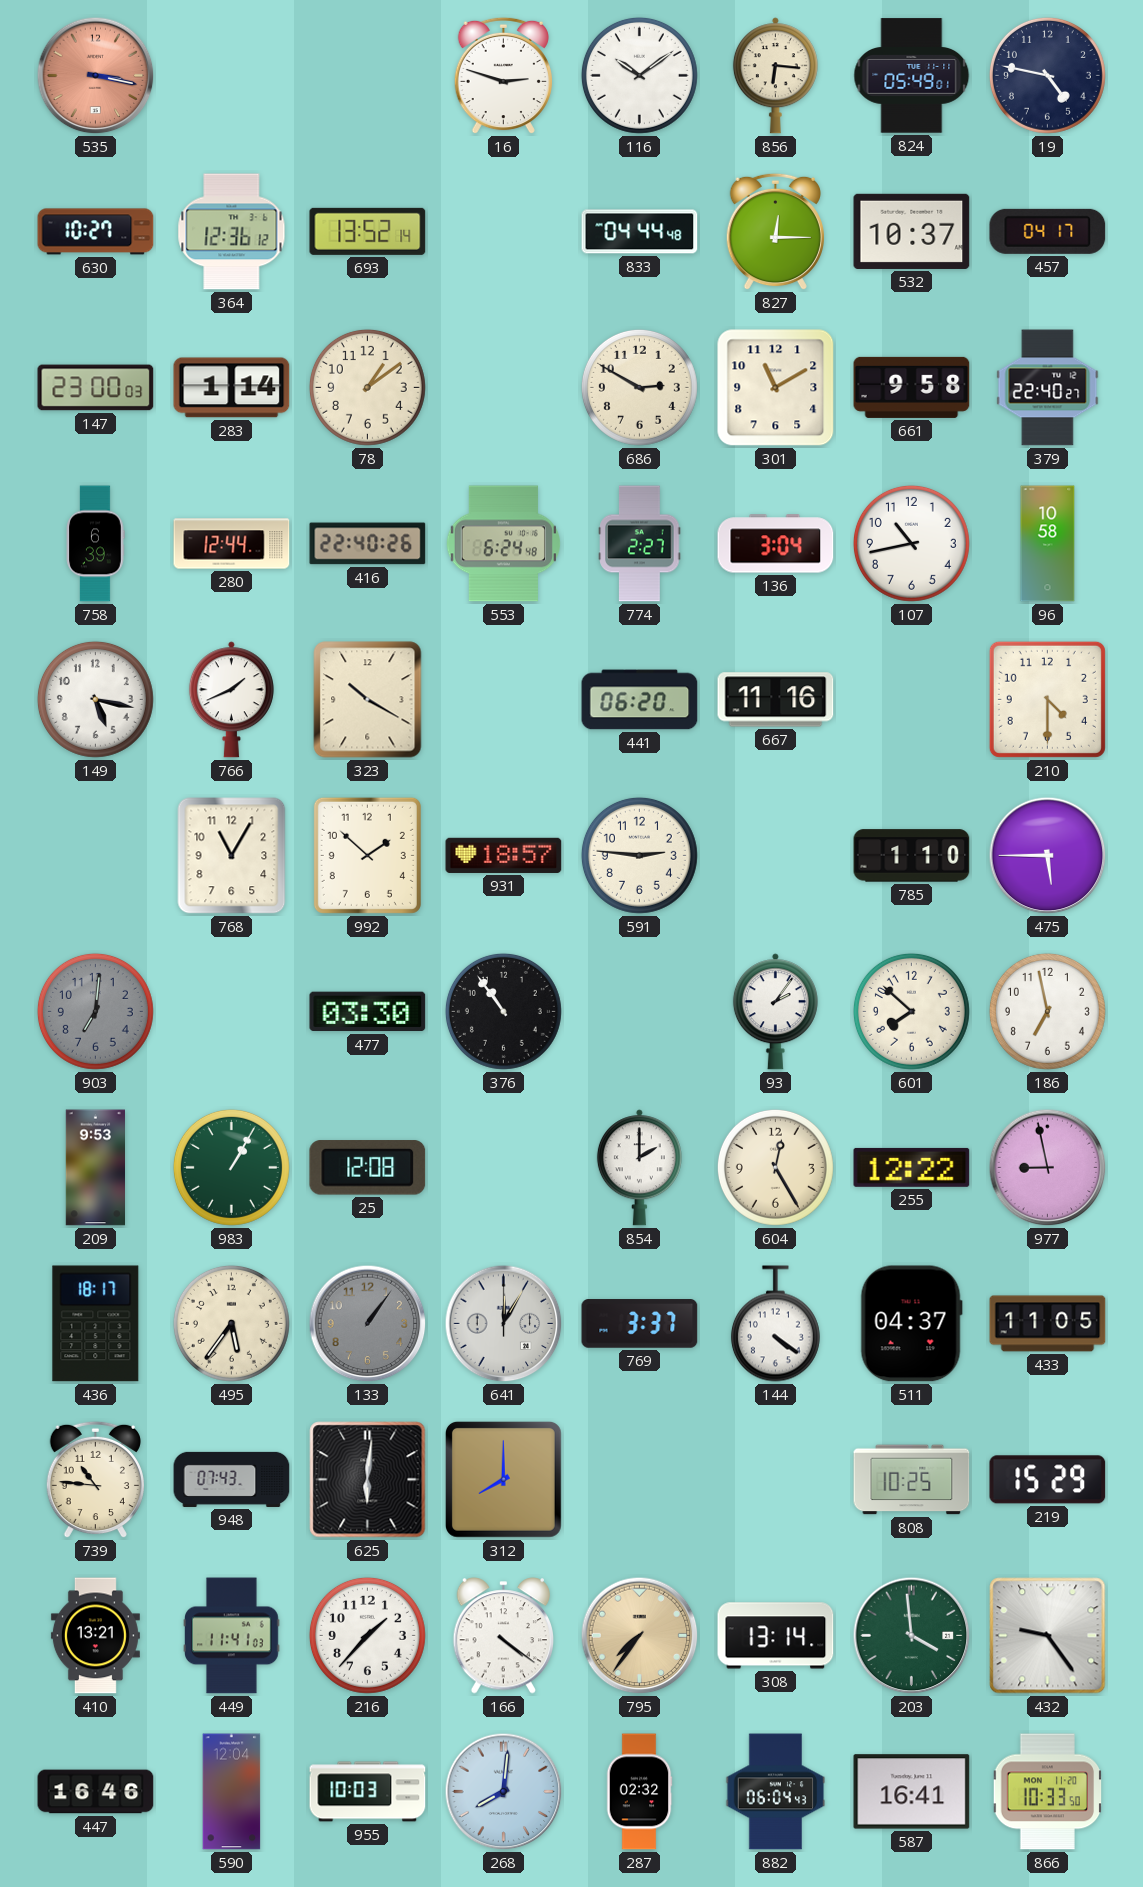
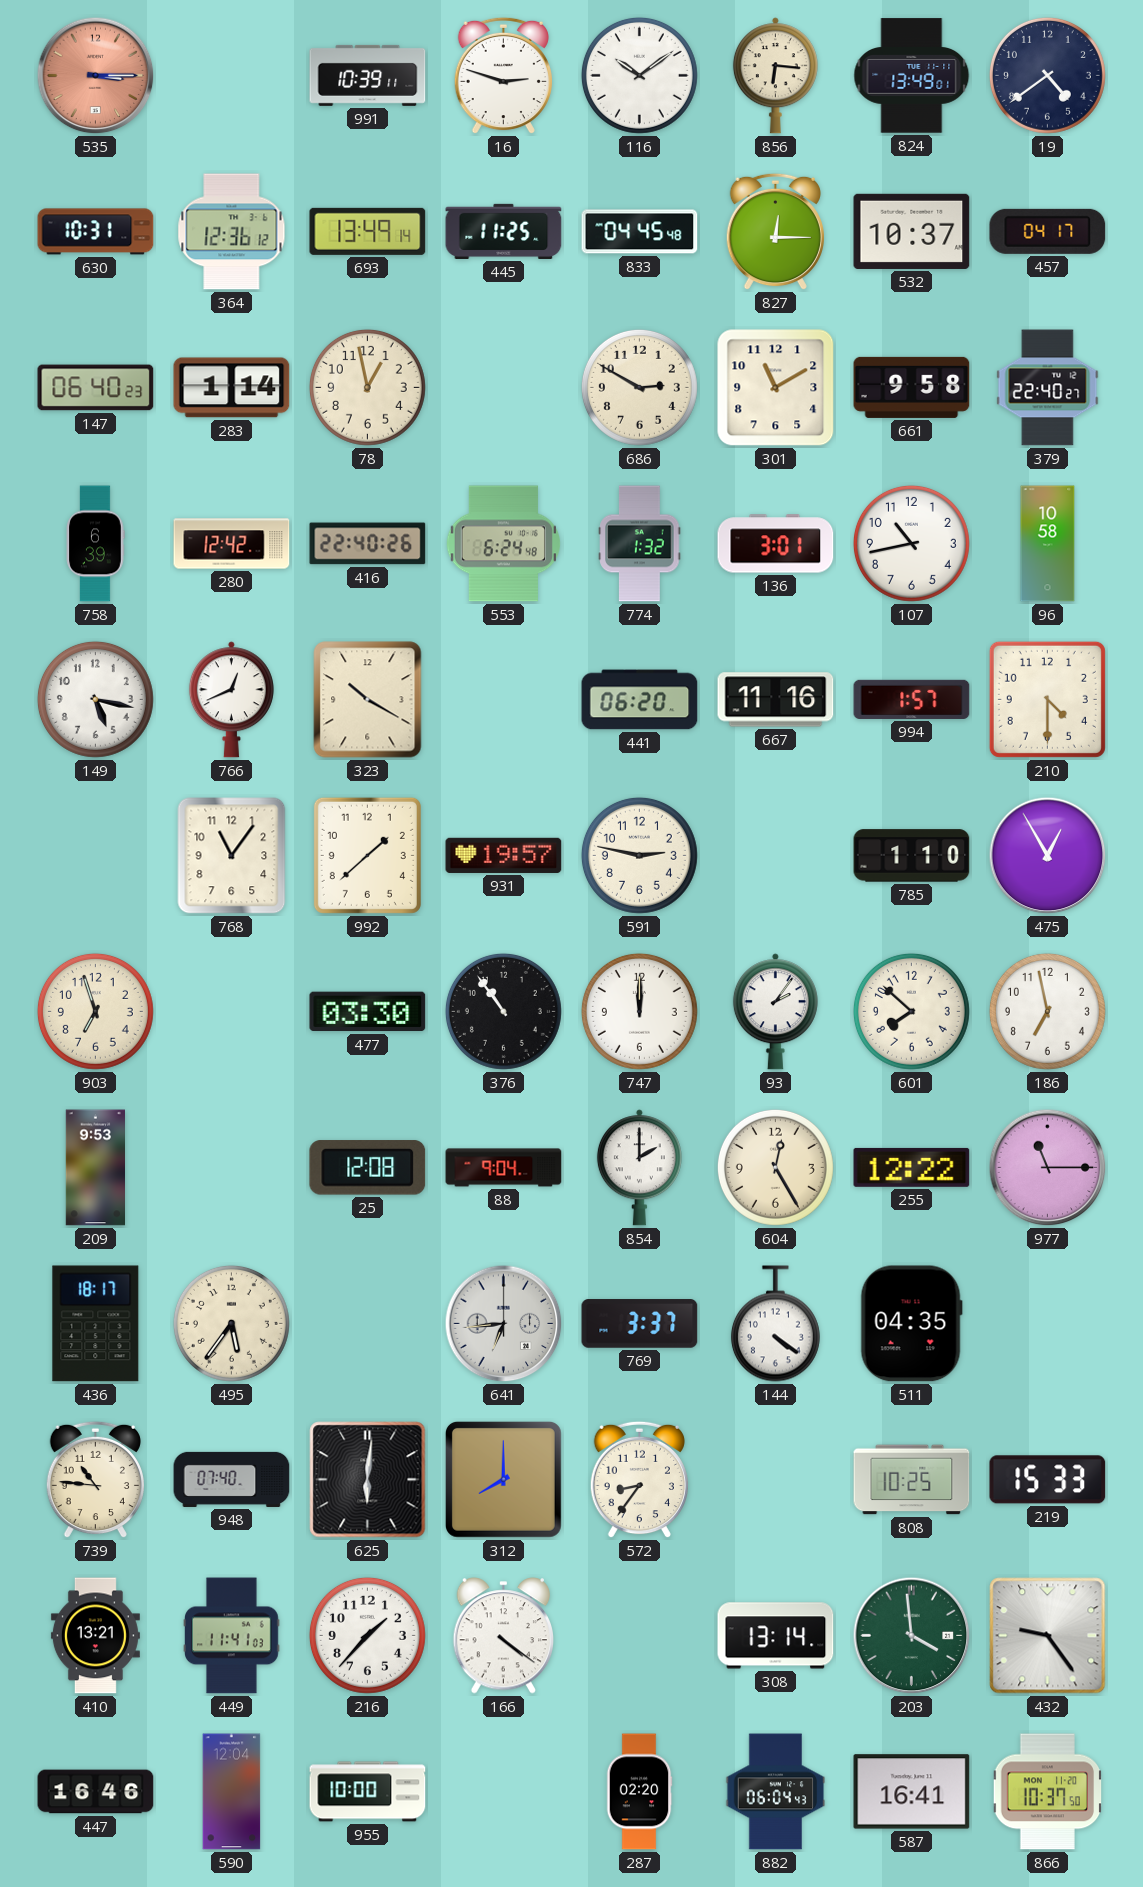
535: 3:17 -> 3:15
991: none -> 10:39
824: 05:49 -> 13:49
19: 4:47 -> 4:39
630: 10:27 -> 10:31
693: 13:52 -> 13:49
445: none -> 11:25
833: 04:44 -> 04:45
147: 23:00 -> 06:40
78: 1:09 -> 12:58
280: 12:44 -> 12:42
774: 2:27 -> 1:32
136: 3:04 -> 3:01
766: 1:41 -> 12:41
994: none -> 1:57
768: 11:05 -> 11:06
992: 1:52 -> 1:38
931: 18:57 -> 19:57
591: 2:46 -> 2:47
475: 5:45 -> 12:55
903: 7:01 -> 6:57
903 dial: grey -> cream
747: none -> 12:00
983: 1:05 -> none
88: none -> 9:04
977: 8:58 -> 11:15
133: 1:06 -> none
641: 12:05 -> 6:44
511: 04:37 -> 04:35
433: 11:05 -> none
948: 07:43 -> 07:40
572: none -> 8:36
219: 15:29 -> 15:33
795: 7:36 -> none
955: 10:03 -> 10:00
268: 8:01 -> none
287: 02:32 -> 02:20
866: 10:33 -> 10:37
